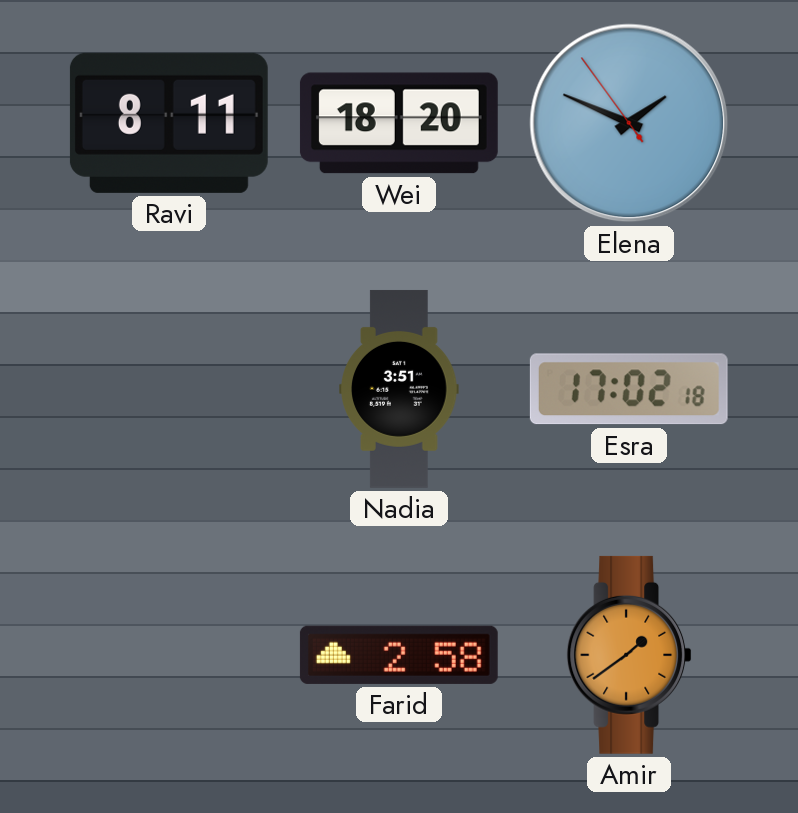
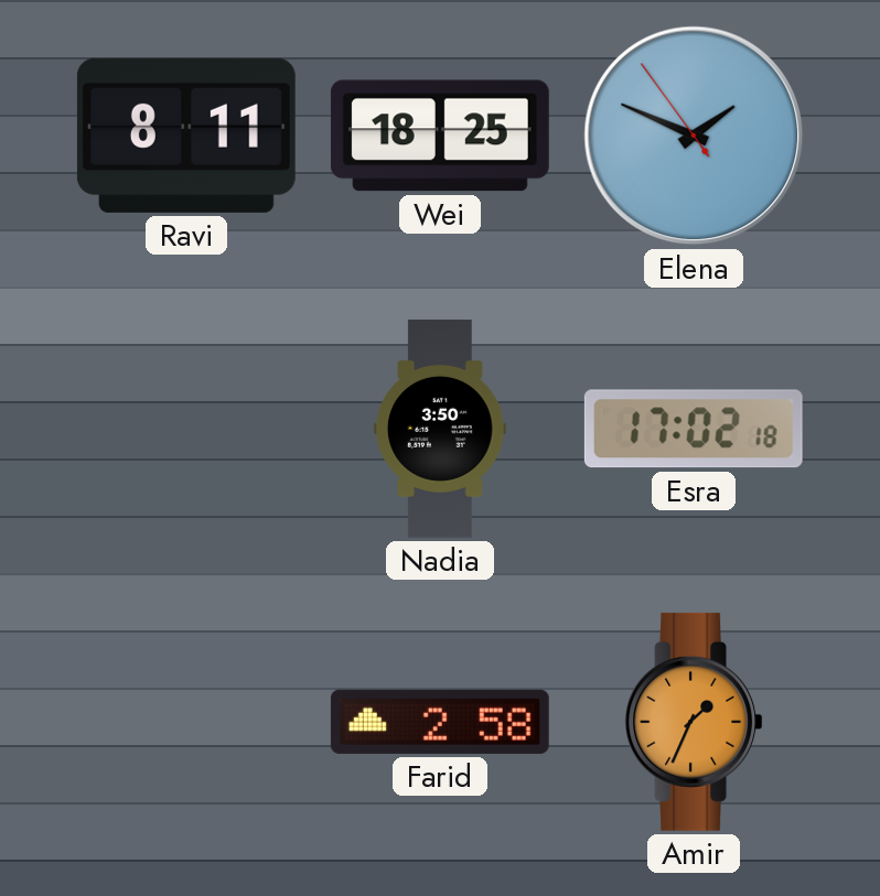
Wei: 18:20 -> 18:25
Nadia: 3:51 -> 3:50
Amir: 1:39 -> 1:34
